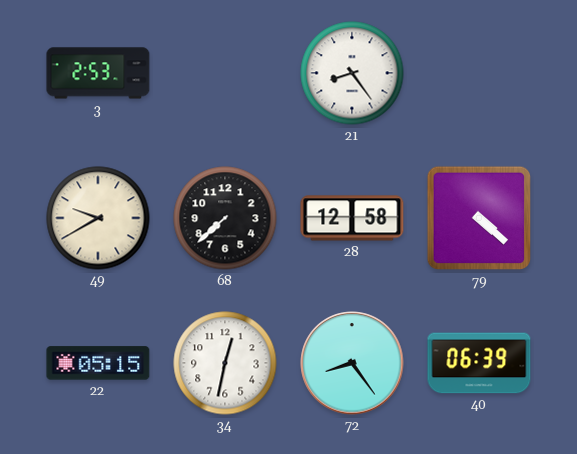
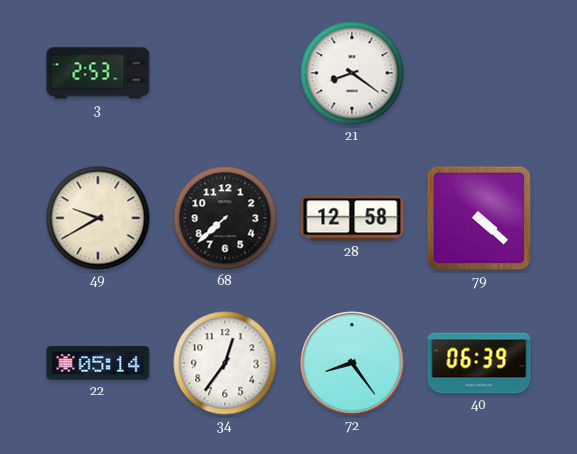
21: 8:24 -> 8:21
22: 05:15 -> 05:14
34: 12:32 -> 12:36
